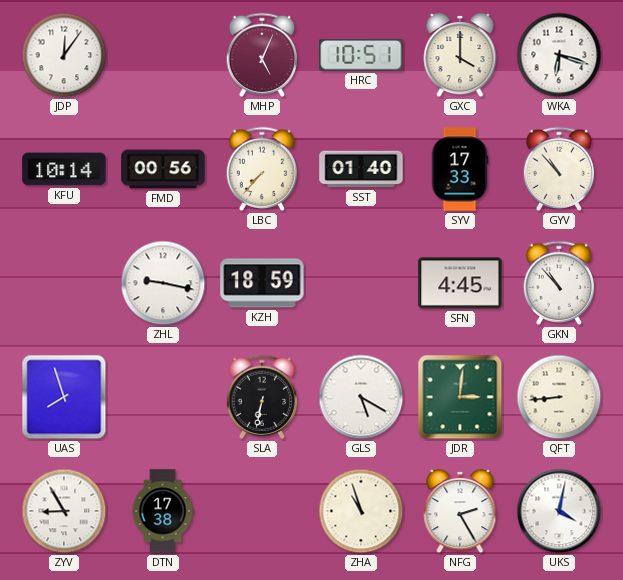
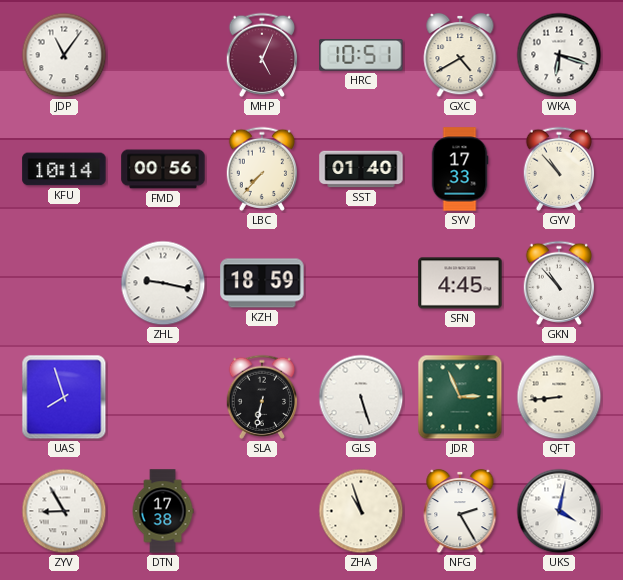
JDP: 12:06 -> 11:06
GXC: 4:00 -> 4:40
GLS: 5:20 -> 5:27
JDR: 3:01 -> 2:56
